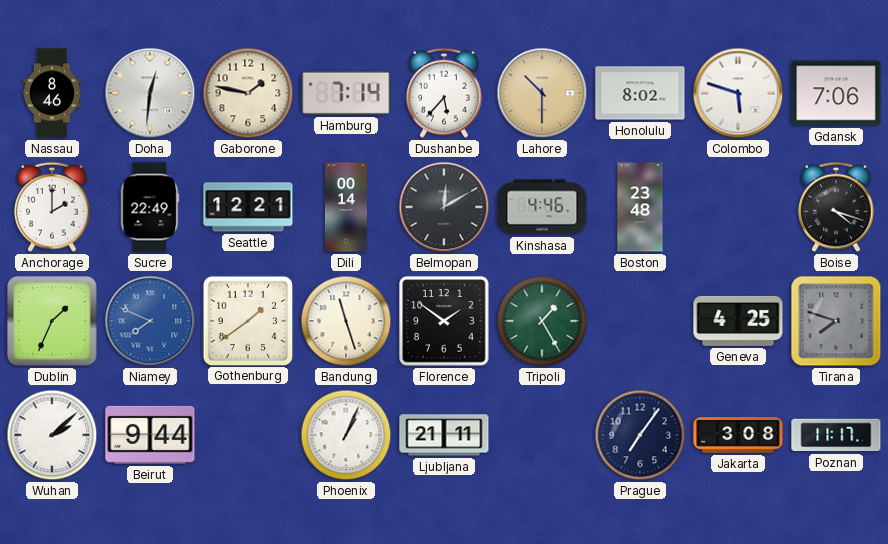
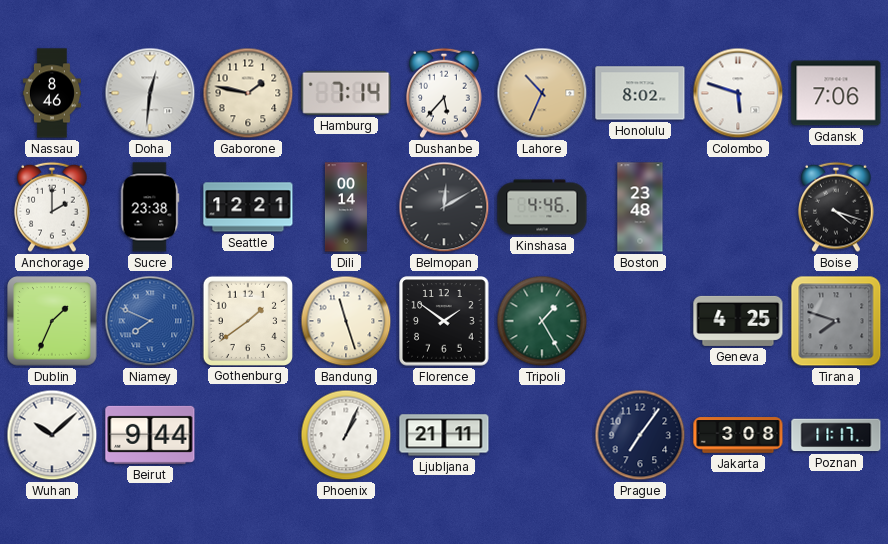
Lahore: 10:30 -> 10:34
Sucre: 22:49 -> 23:38
Wuhan: 2:08 -> 10:08
